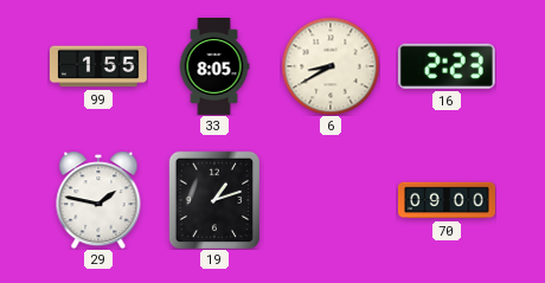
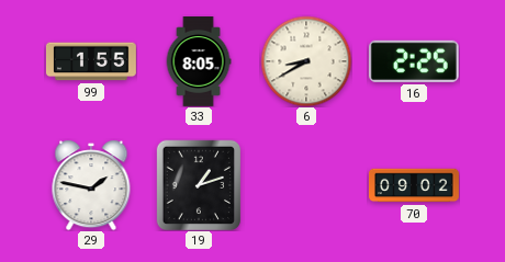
16: 2:23 -> 2:25
70: 09:00 -> 09:02
